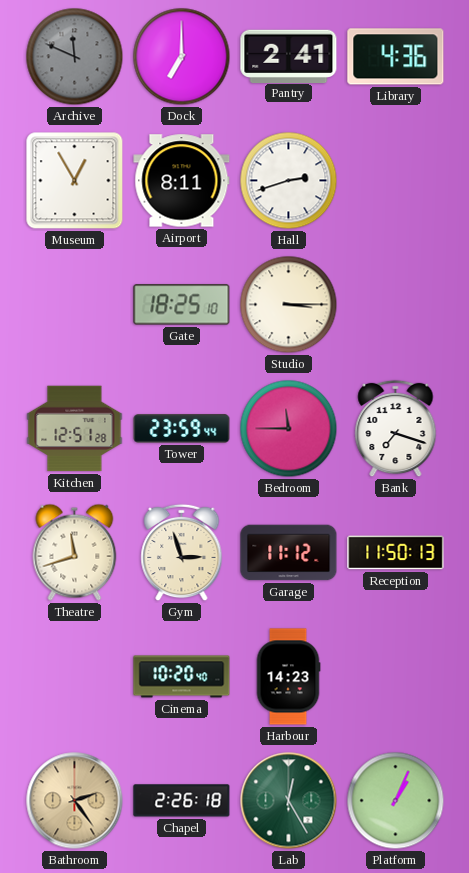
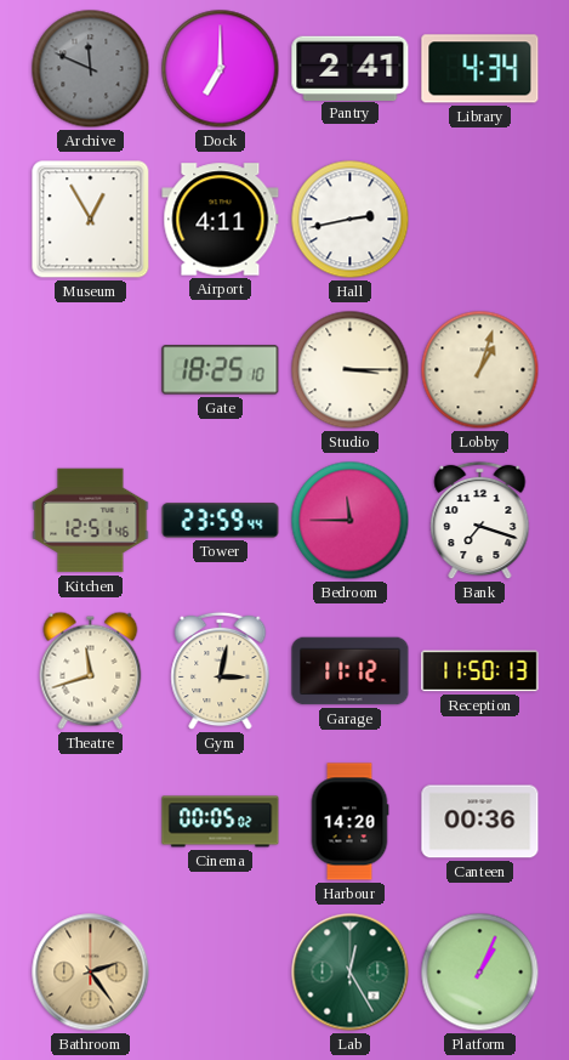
Library: 4:36 -> 4:34
Airport: 8:11 -> 4:11
Hall: 2:42 -> 2:43
Lobby: none -> 1:03
Kitchen: 12:51:28 -> 12:51:46
Gym: 2:57 -> 3:02
Cinema: 10:20 -> 00:05
Harbour: 14:23 -> 14:20
Canteen: none -> 00:36
Chapel: 2:26 -> none
